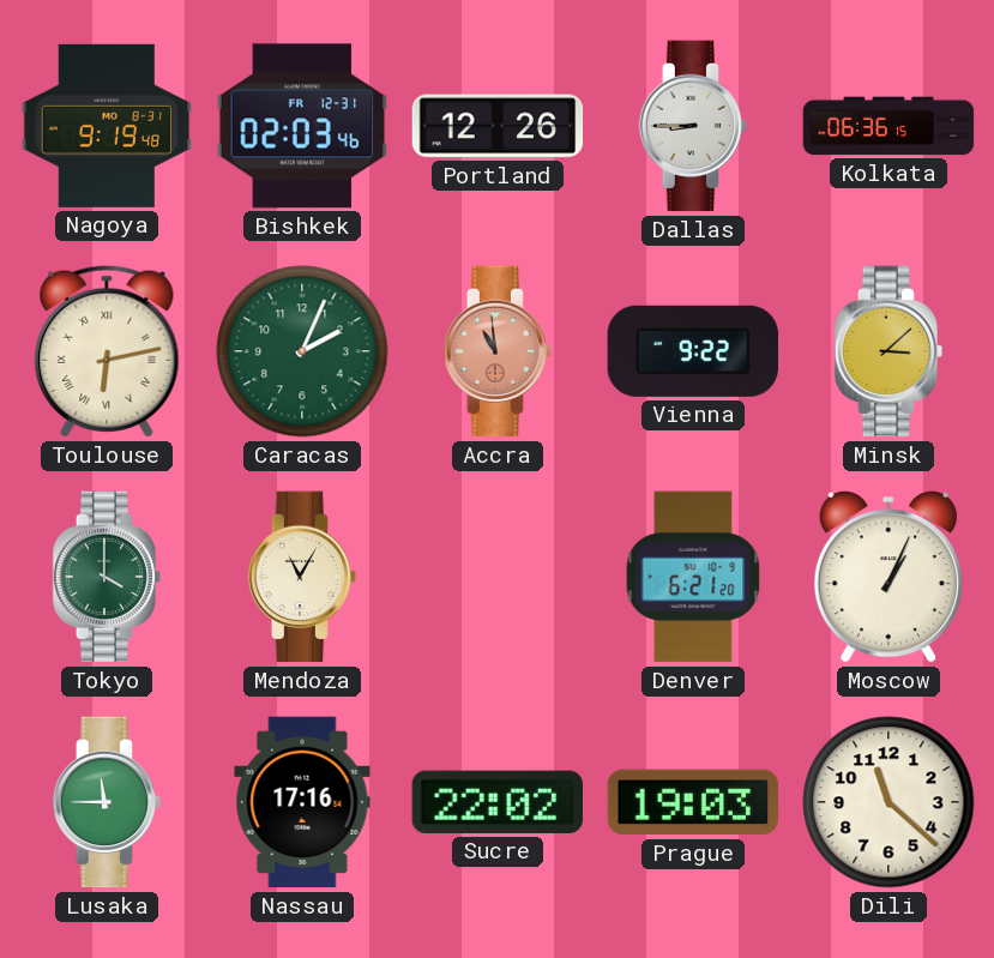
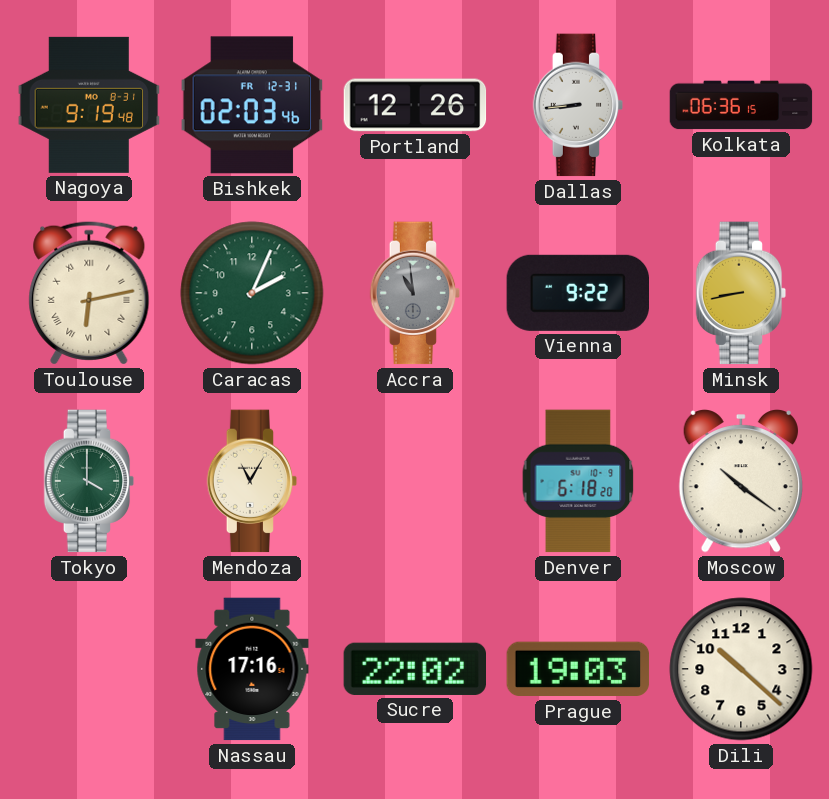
Dallas: 8:45 -> 8:44
Accra dial: salmon -> grey
Minsk: 3:08 -> 8:43
Denver: 6:21 -> 6:18
Moscow: 1:04 -> 10:21
Lusaka: 11:45 -> none
Dili: 11:22 -> 10:22
